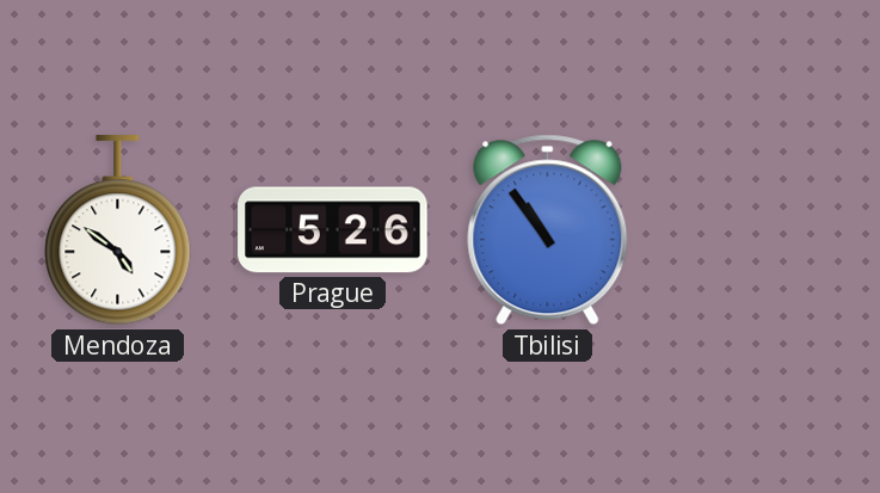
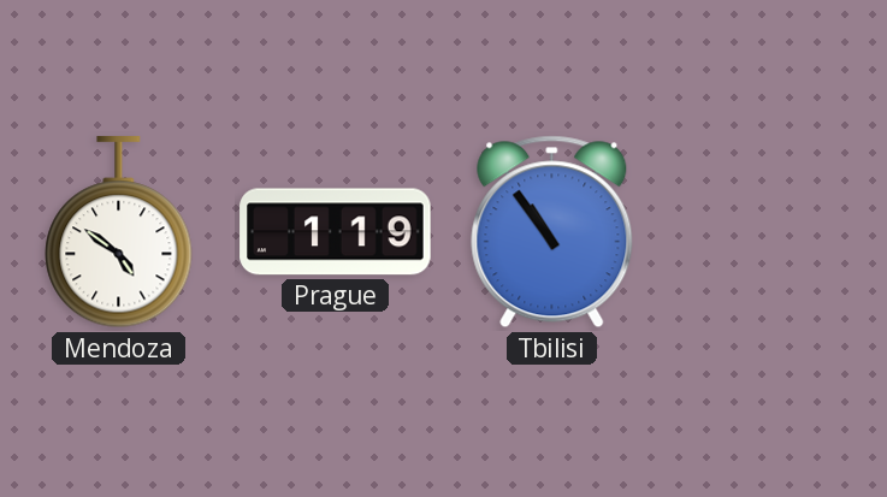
Prague: 5:26 -> 1:19
